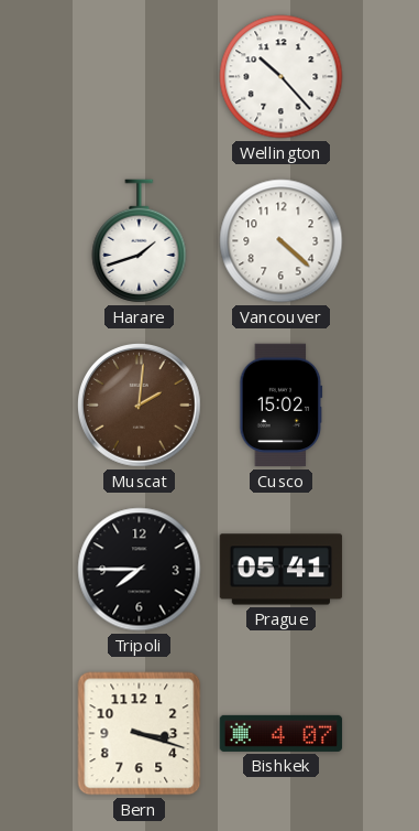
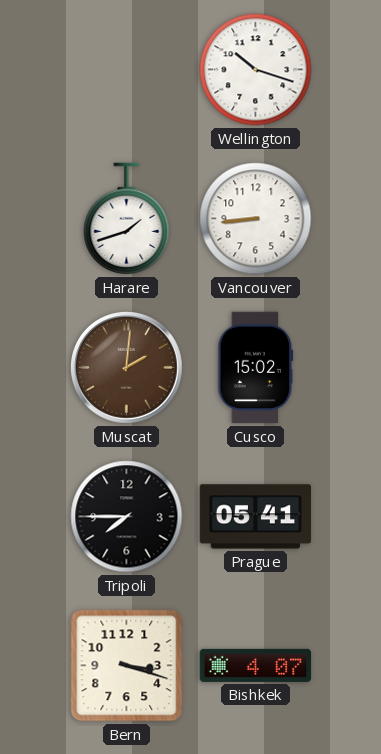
Wellington: 10:23 -> 10:18
Vancouver: 4:22 -> 8:44
